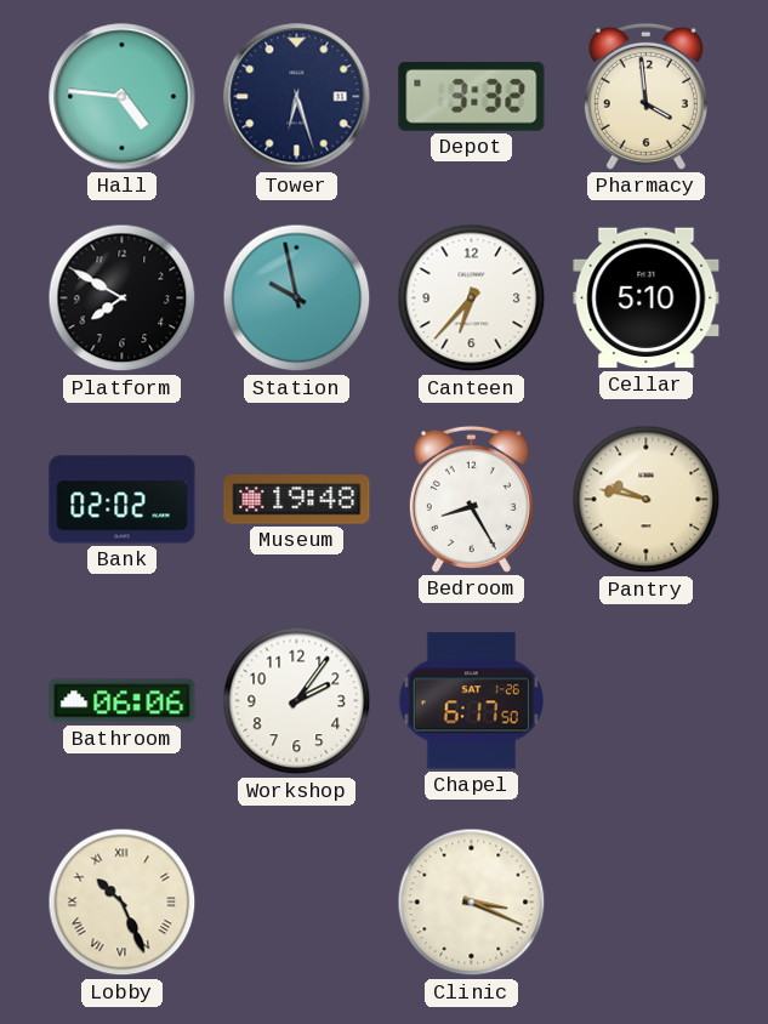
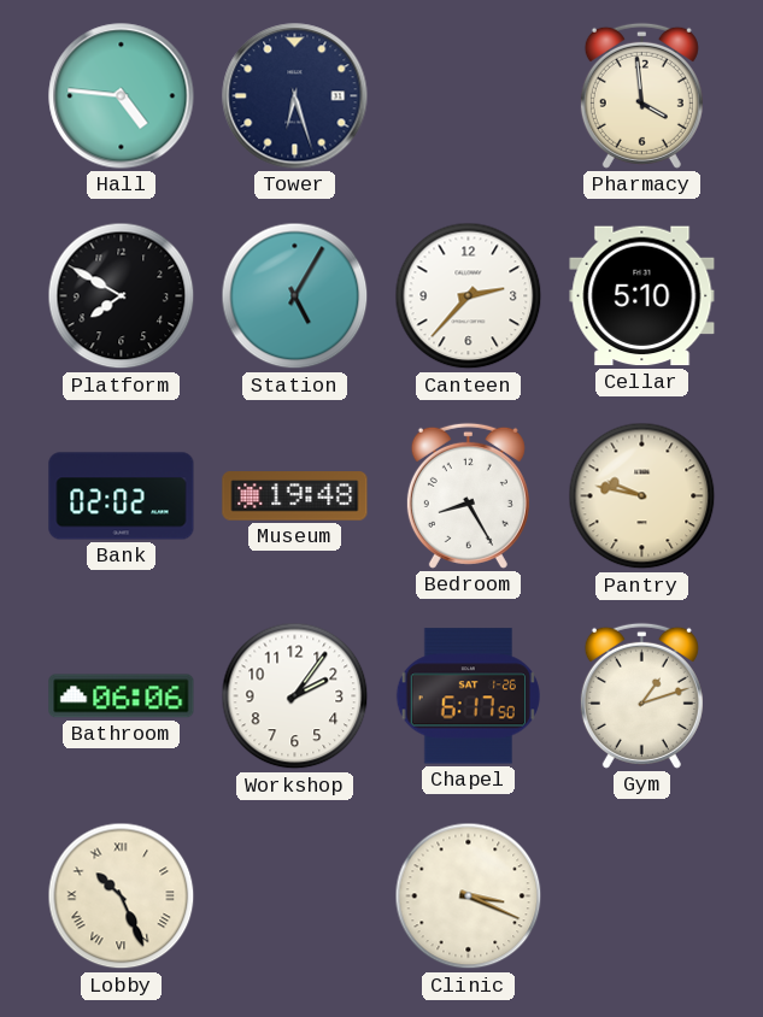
Depot: 3:32 -> none
Station: 9:58 -> 5:05
Canteen: 6:37 -> 2:37
Gym: none -> 1:12
